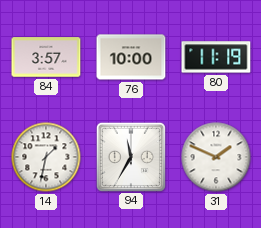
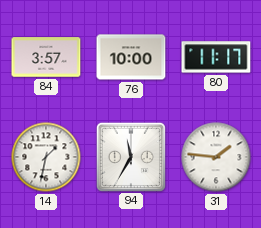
80: 11:19 -> 11:17
31: 1:49 -> 1:46
